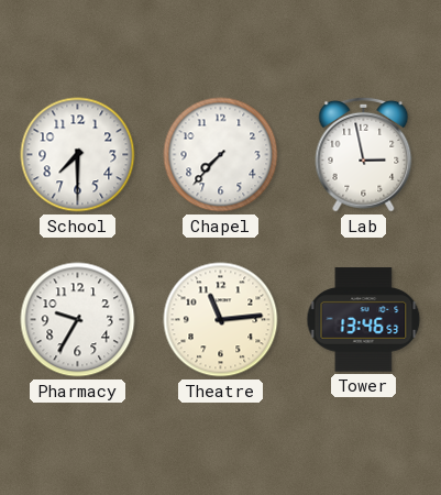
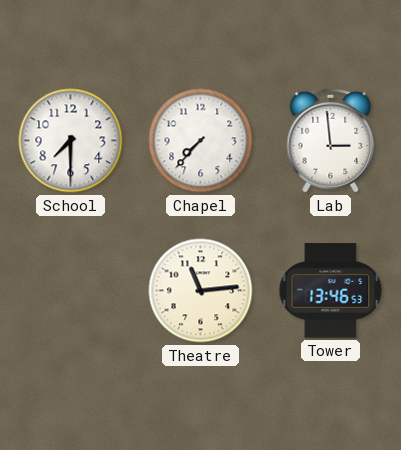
Lab: 2:58 -> 2:59
Pharmacy: 9:35 -> none
